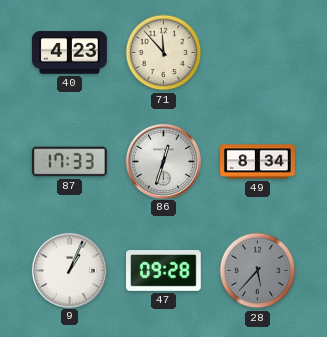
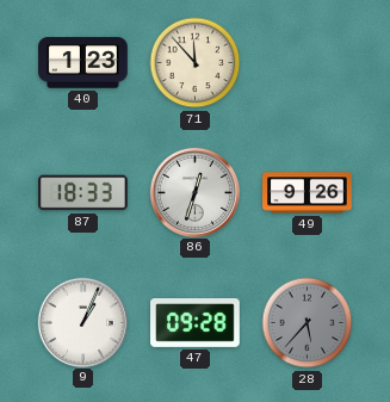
40: 4:23 -> 1:23
87: 17:33 -> 18:33
49: 8:34 -> 9:26
